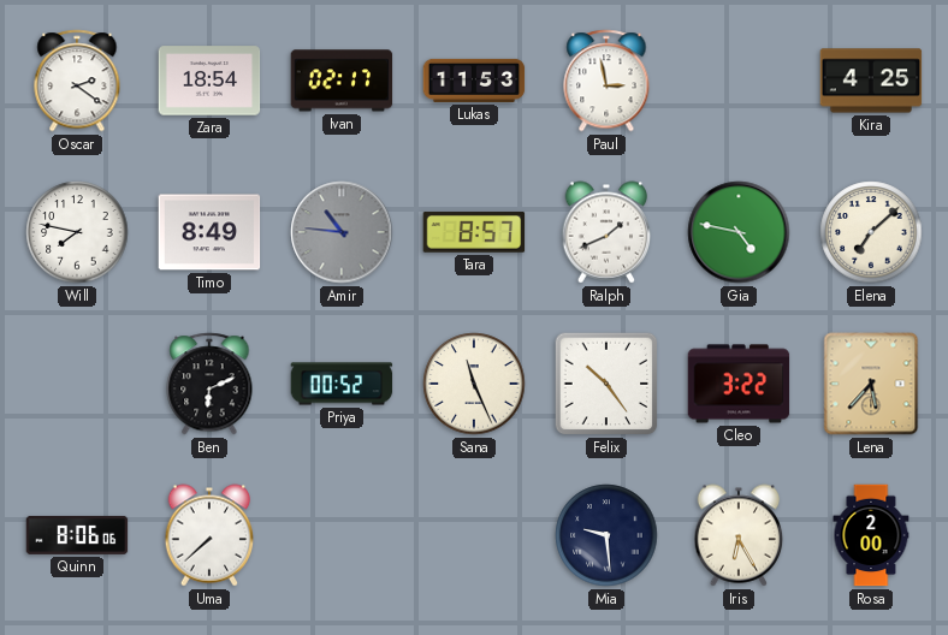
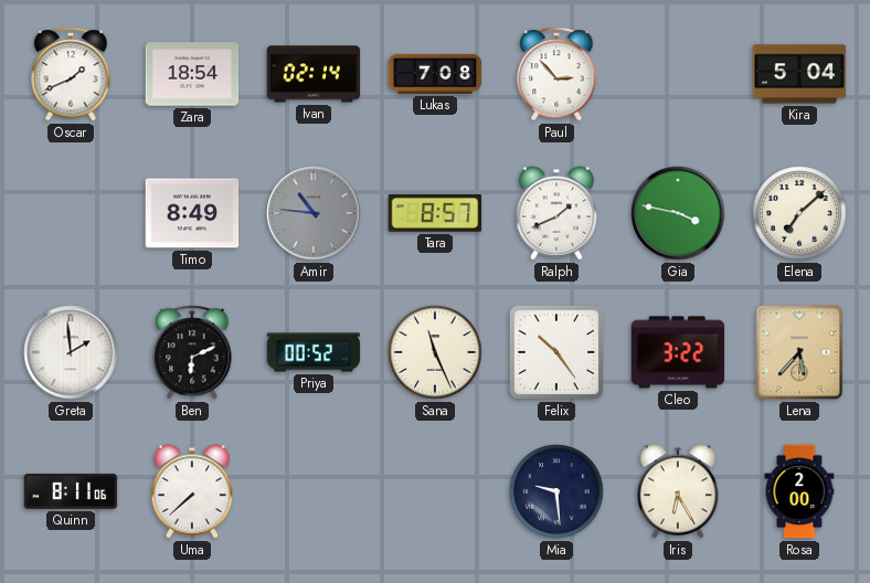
Oscar: 2:21 -> 1:41
Ivan: 02:17 -> 02:14
Lukas: 11:53 -> 7:08
Paul: 2:58 -> 2:53
Kira: 4:25 -> 5:04
Will: 7:47 -> none
Gia: 4:47 -> 3:47
Greta: none -> 1:59
Quinn: 8:06 -> 8:11
